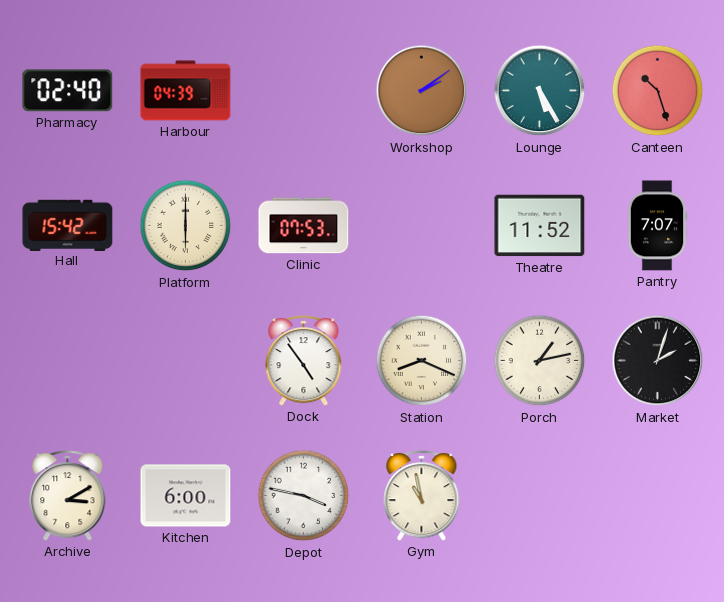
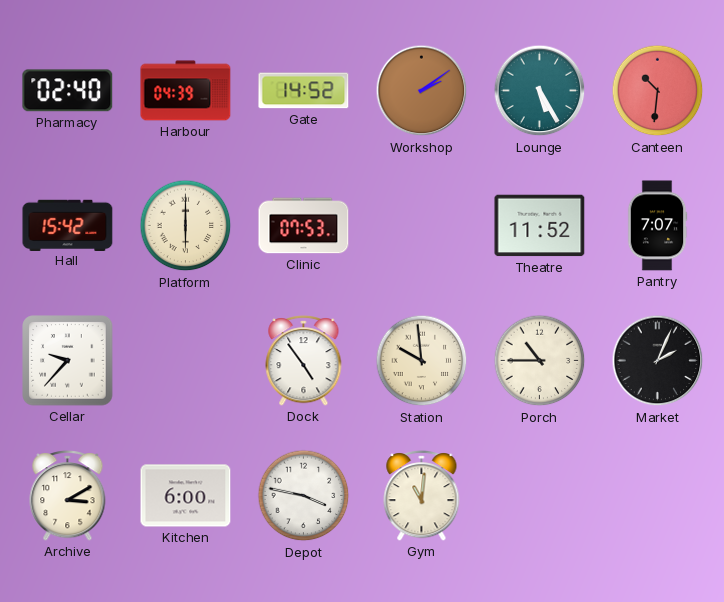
Gate: none -> 14:52
Canteen: 10:27 -> 10:31
Cellar: none -> 9:37
Station: 8:19 -> 9:59
Porch: 1:13 -> 10:45
Market: 2:03 -> 2:04
Gym: 10:58 -> 11:01
